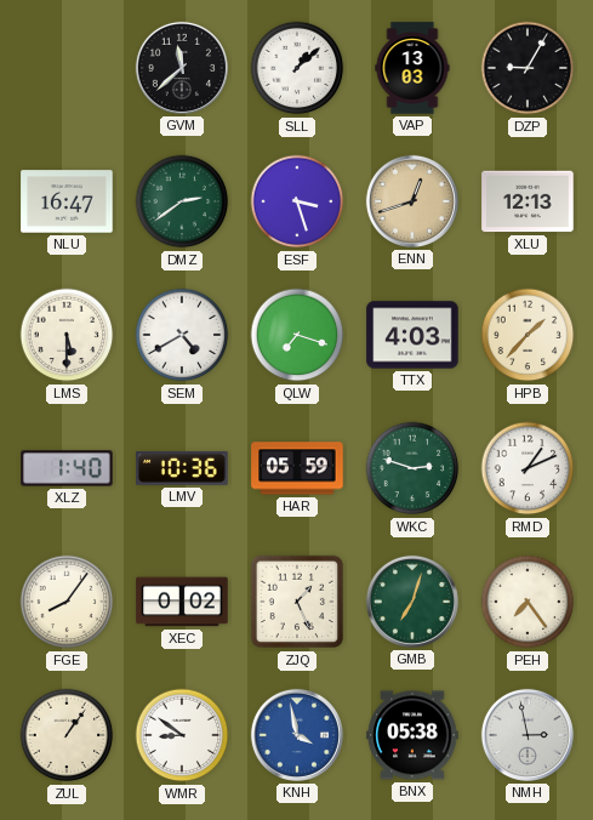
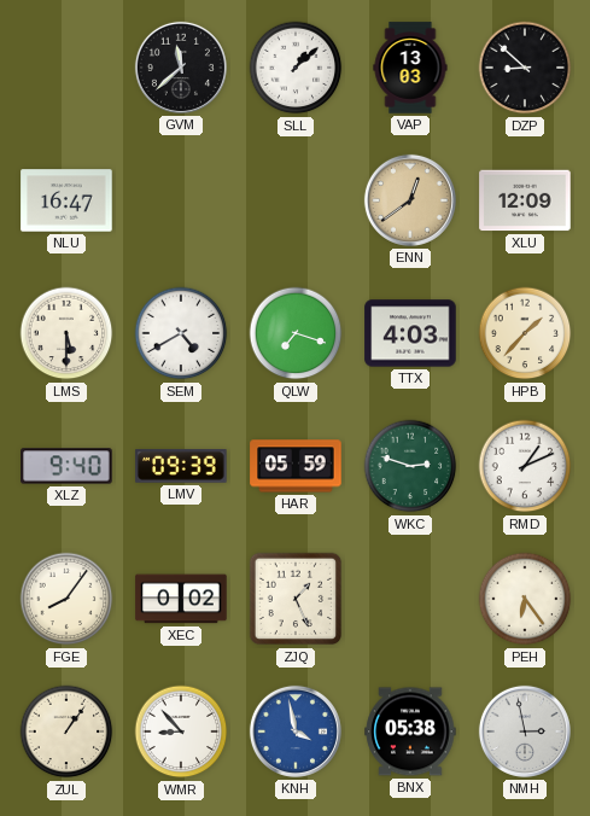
DZP: 9:05 -> 8:52
DMZ: 2:39 -> none
ESF: 3:27 -> none
ENN: 12:42 -> 12:39
XLU: 12:13 -> 12:09
XLZ: 1:40 -> 9:40
LMV: 10:36 -> 09:39
GMB: 7:03 -> none
PEH: 7:24 -> 6:24
WMR: 8:51 -> 8:53
